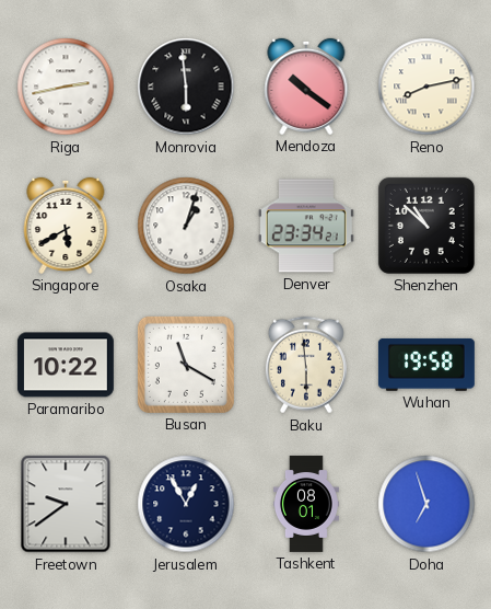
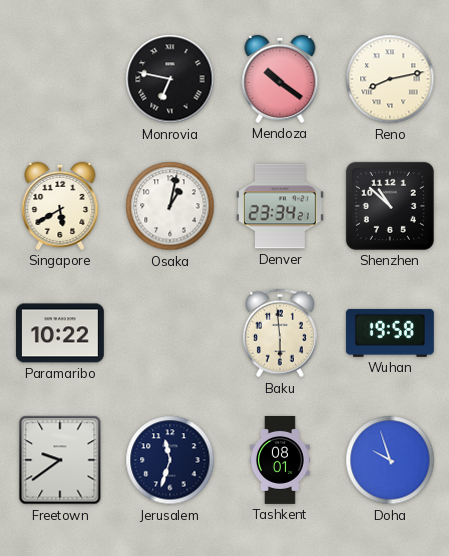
Riga: 2:43 -> none
Monrovia: 5:59 -> 6:47
Osaka: 1:03 -> 1:02
Busan: 11:20 -> none
Jerusalem: 12:55 -> 11:33
Doha: 6:57 -> 9:57
